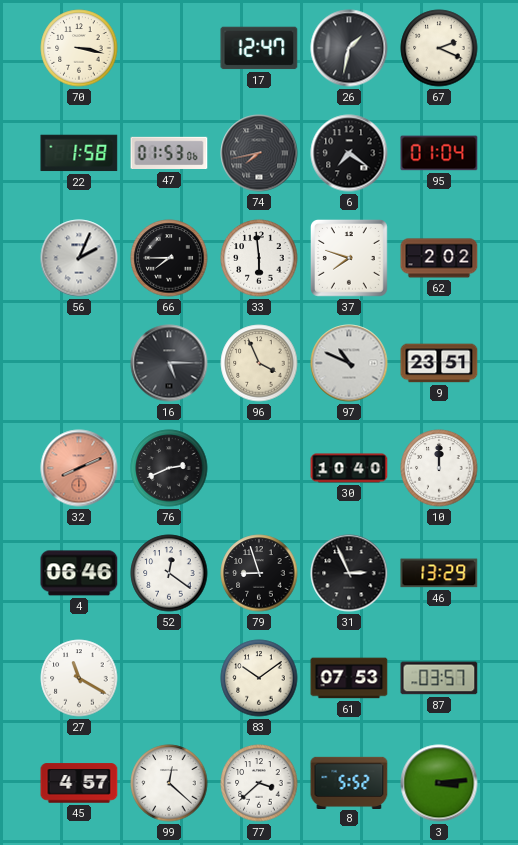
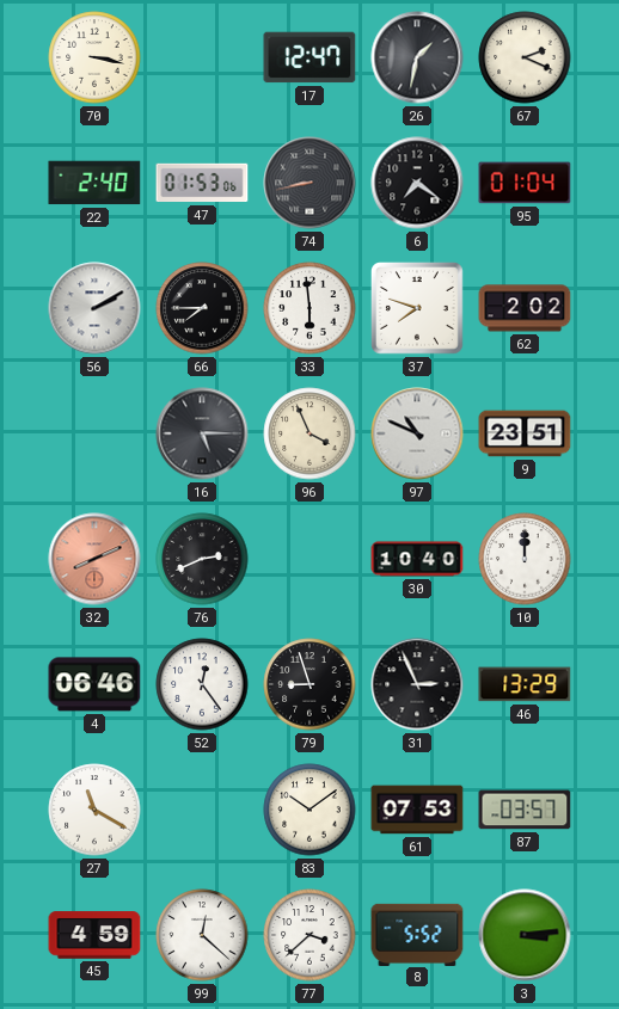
22: 1:58 -> 2:40
74: 7:43 -> 8:43
56: 2:04 -> 2:10
52: 12:21 -> 12:24
45: 4:57 -> 4:59
